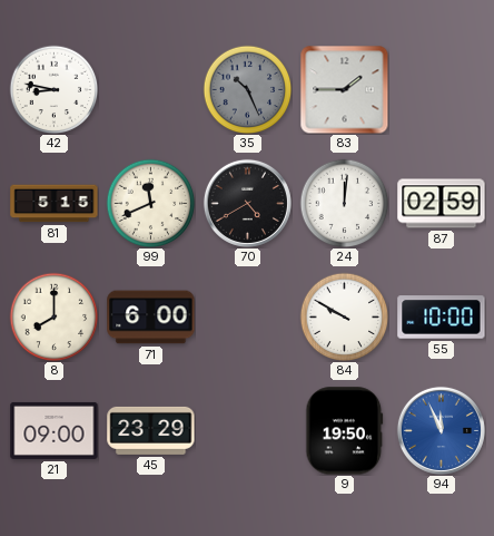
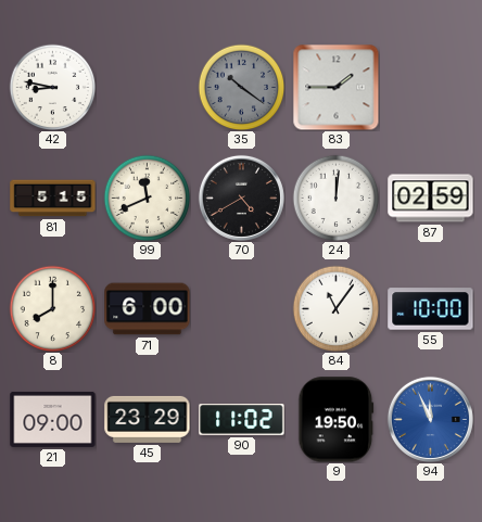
35: 10:26 -> 10:21
84: 9:50 -> 11:06
90: none -> 11:02
